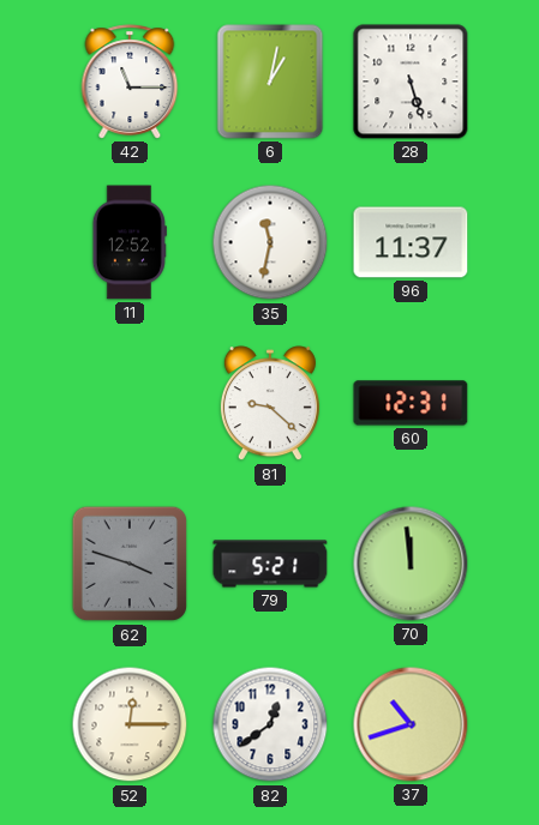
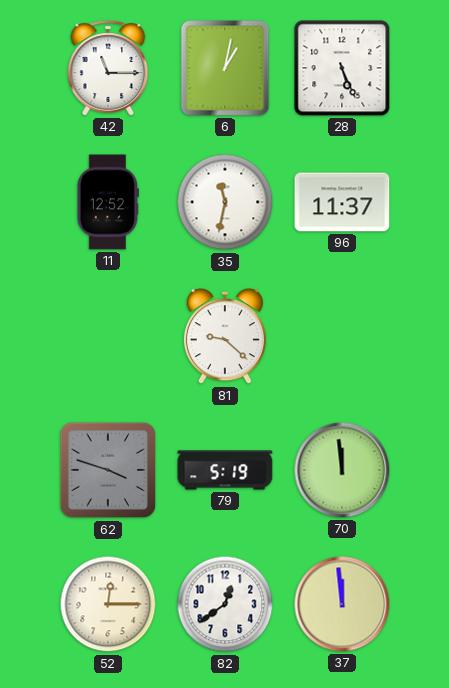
28: 5:27 -> 5:26
60: 12:31 -> none
79: 5:21 -> 5:19
37: 10:42 -> 11:59
